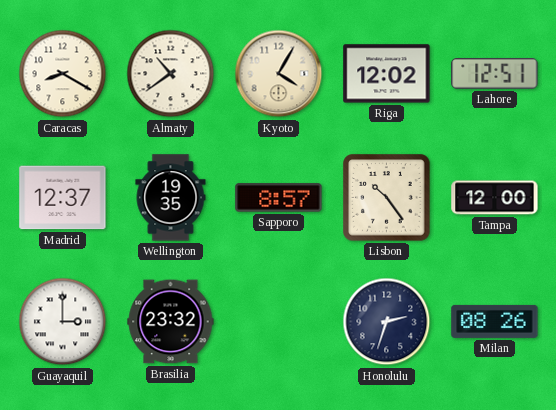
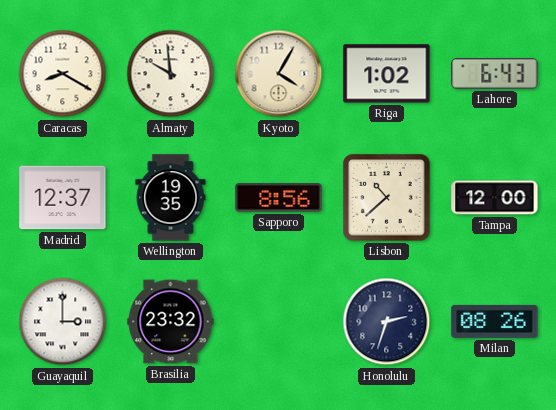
Almaty: 10:39 -> 9:59
Riga: 12:02 -> 1:02
Lahore: 12:51 -> 6:43
Sapporo: 8:57 -> 8:56
Lisbon: 10:24 -> 10:38
